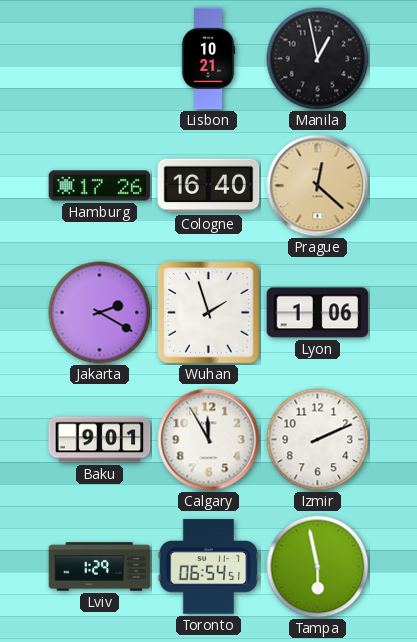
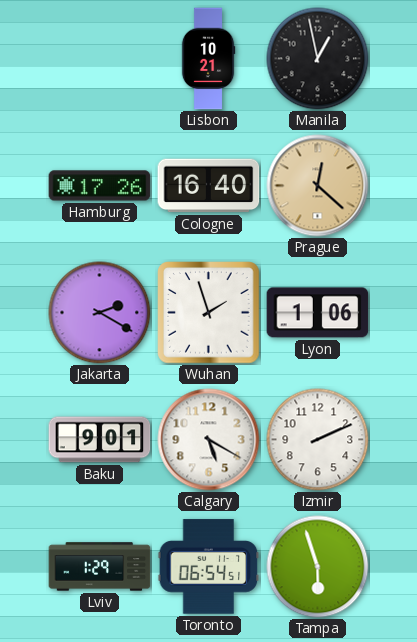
Calgary: 11:55 -> 5:20
Tampa: 5:58 -> 5:57
